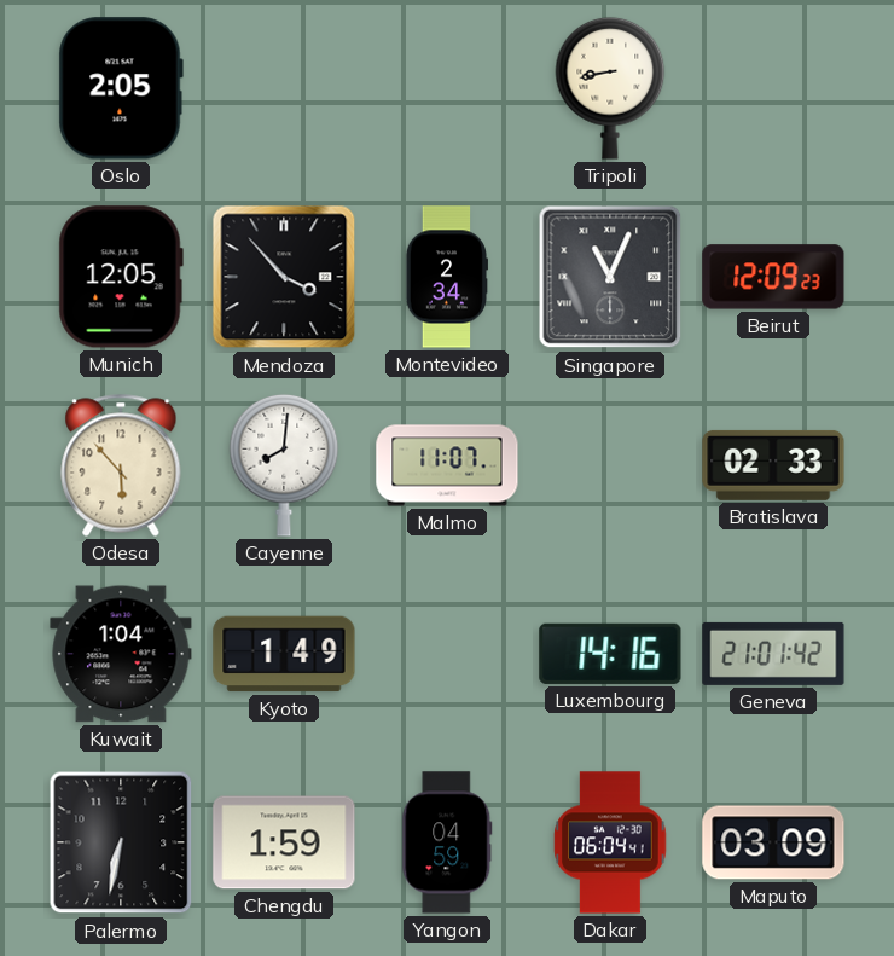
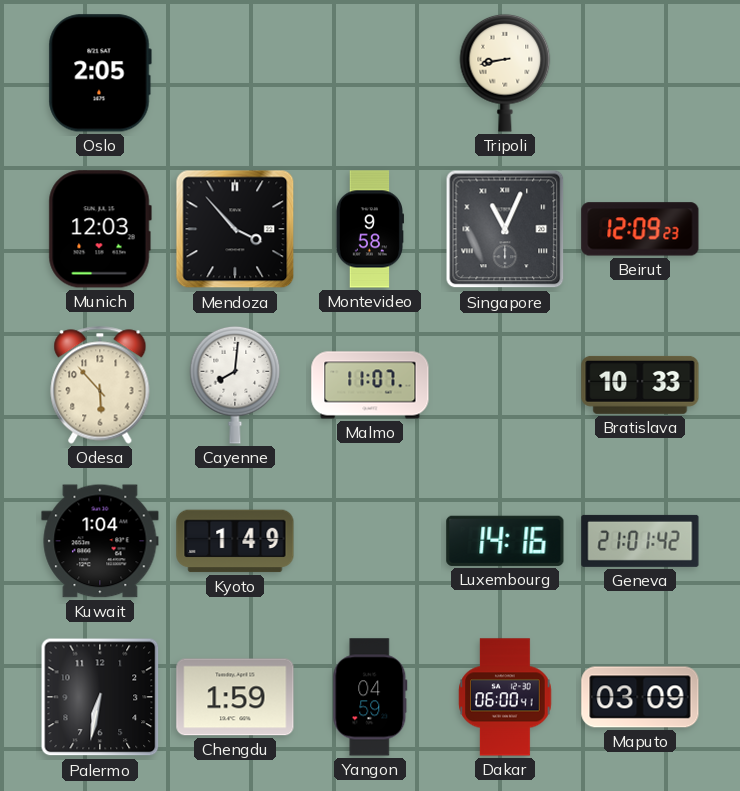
Munich: 12:05 -> 12:03
Montevideo: 2:34 -> 9:58
Bratislava: 02:33 -> 10:33
Dakar: 06:04 -> 06:00
